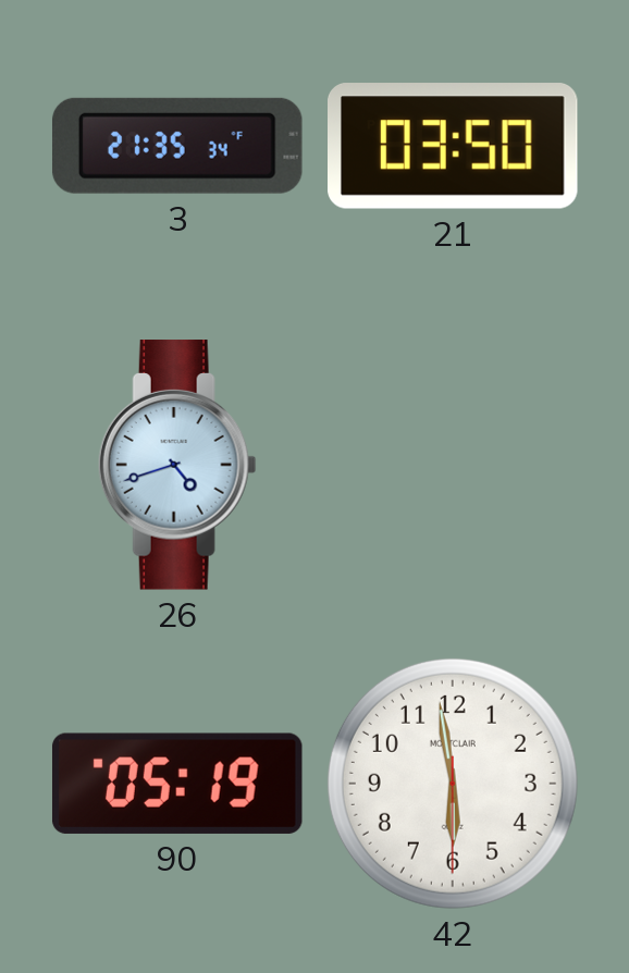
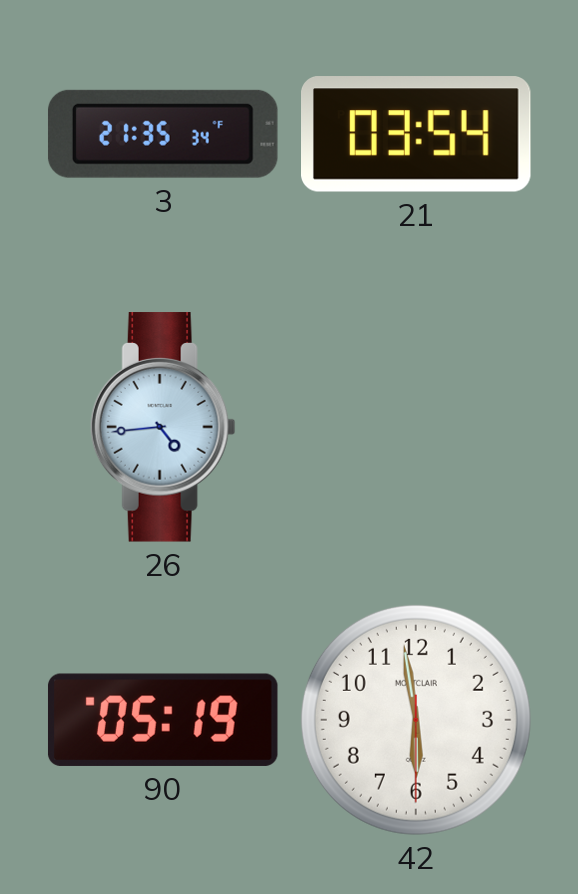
21: 03:50 -> 03:54
26: 4:42 -> 4:44
